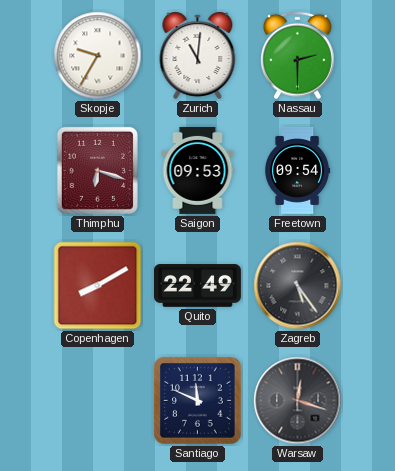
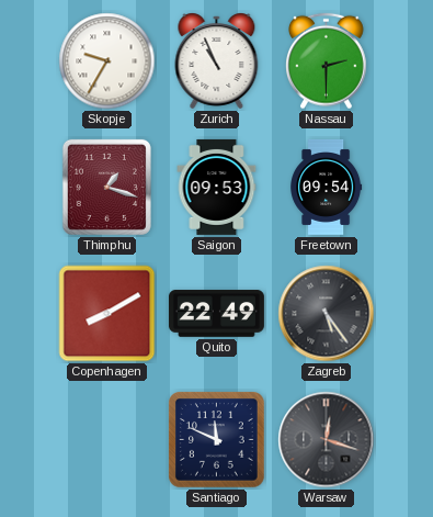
Zurich: 11:01 -> 10:56
Thimphu: 6:18 -> 1:18
